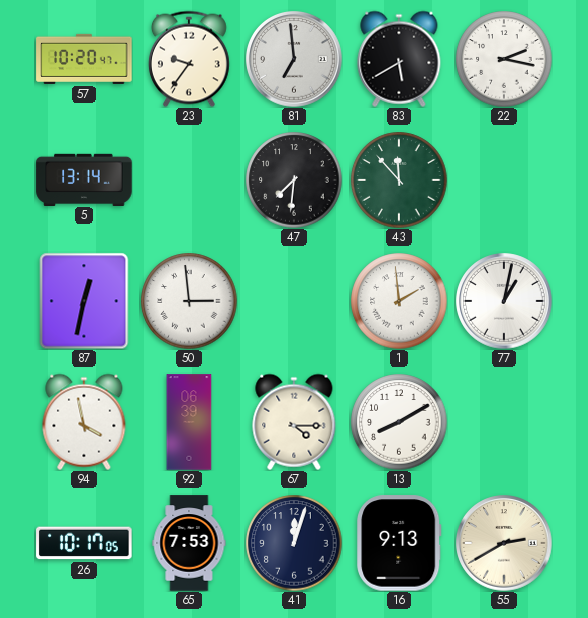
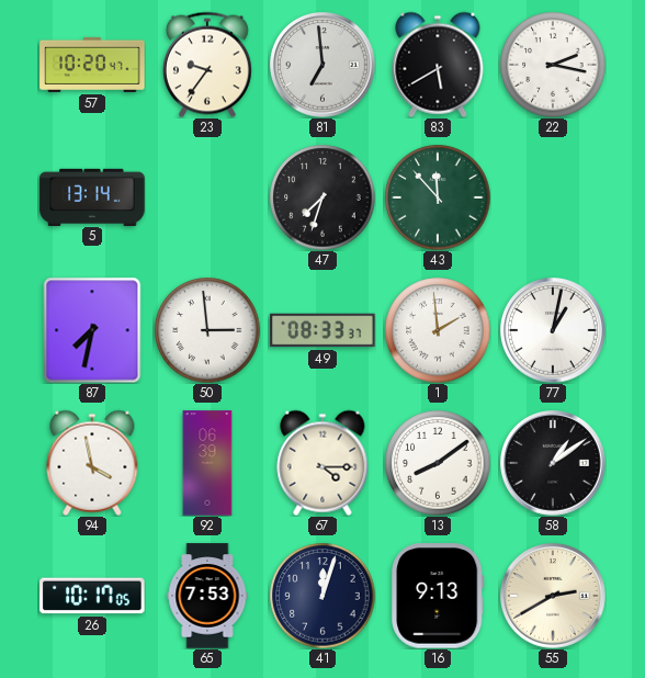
47: 7:31 -> 7:33
87: 12:32 -> 7:32
49: none -> 08:33
13: 8:10 -> 8:09
58: none -> 1:09
